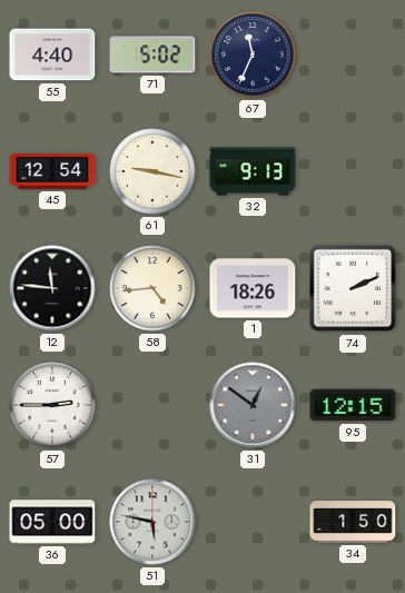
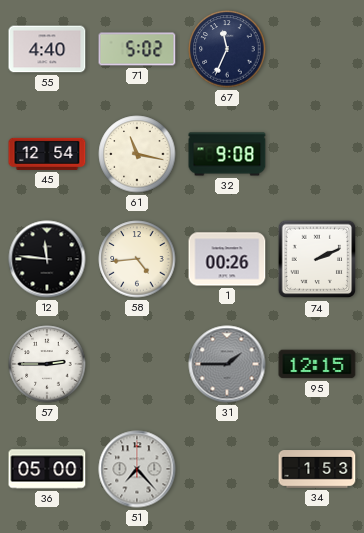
61: 9:17 -> 11:17
32: 9:13 -> 9:08
1: 18:26 -> 00:26
31: 12:51 -> 1:45
51: 5:47 -> 7:23
34: 1:50 -> 1:53
